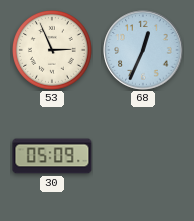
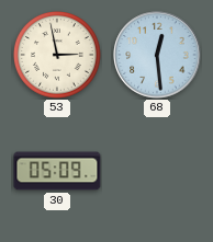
53: 2:56 -> 2:58
68: 12:34 -> 12:29
